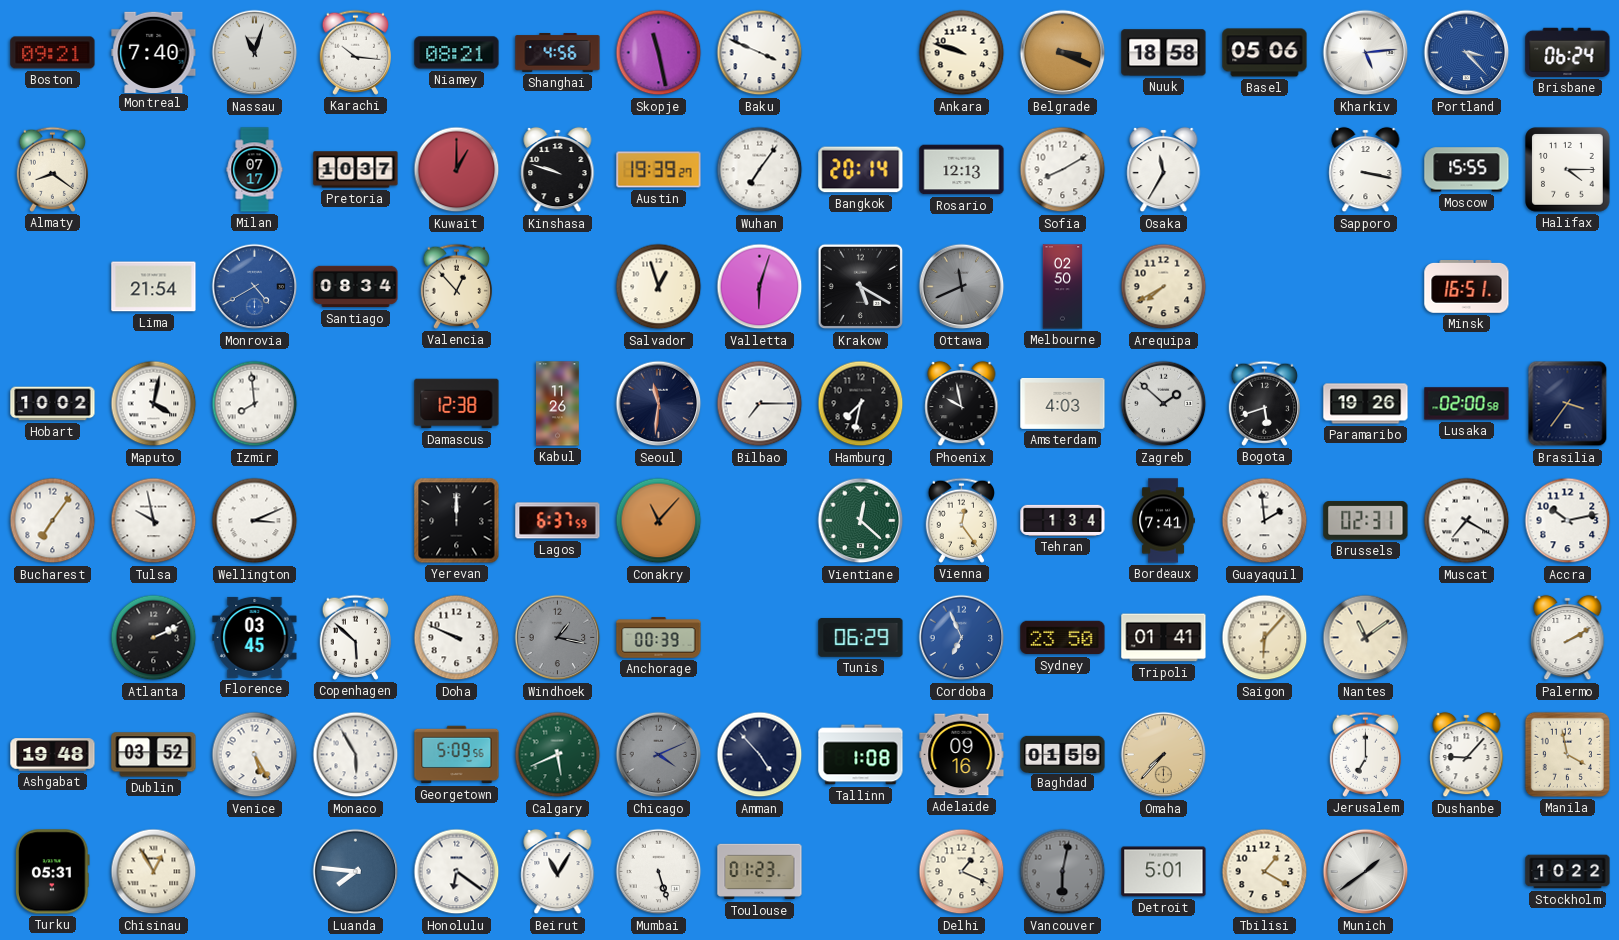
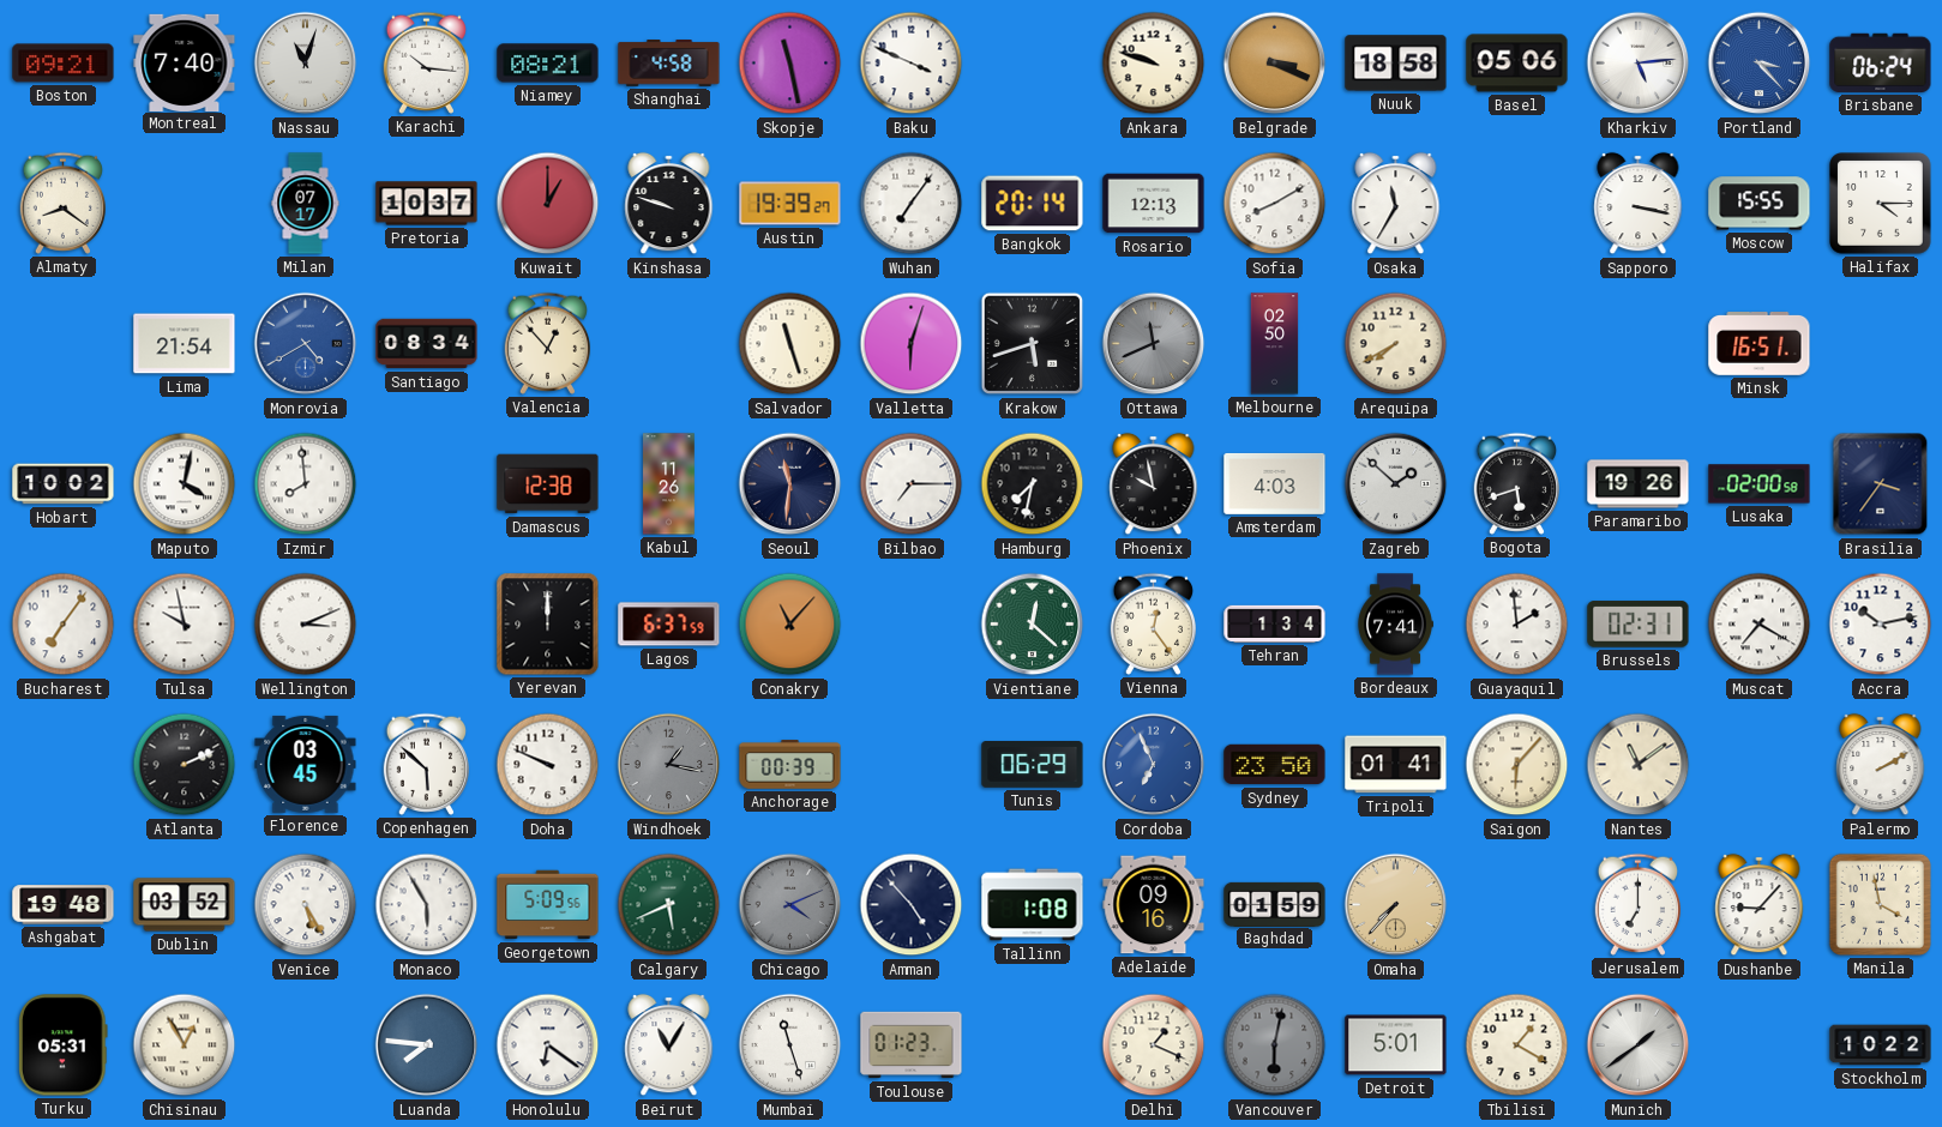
Shanghai: 4:56 -> 4:58
Salvador: 12:57 -> 11:27
Krakow: 5:20 -> 5:42
Mumbai: 5:27 -> 11:27
